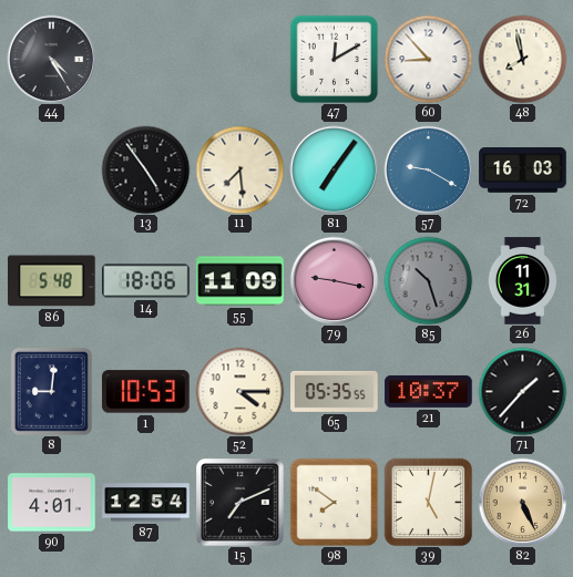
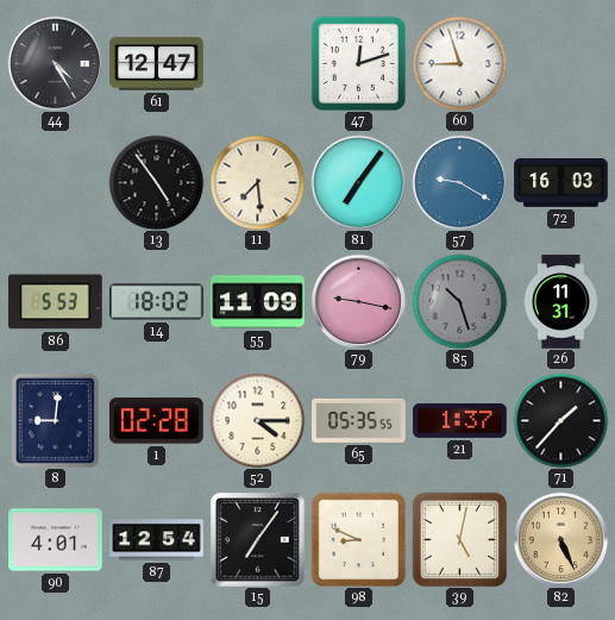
61: none -> 12:47
47: 12:10 -> 12:12
60: 8:53 -> 8:57
48: 7:58 -> none
86: 5:48 -> 5:53
14: 18:06 -> 18:02
1: 10:53 -> 02:28
21: 10:37 -> 1:37
15: 7:11 -> 7:06
98: 7:51 -> 8:49
